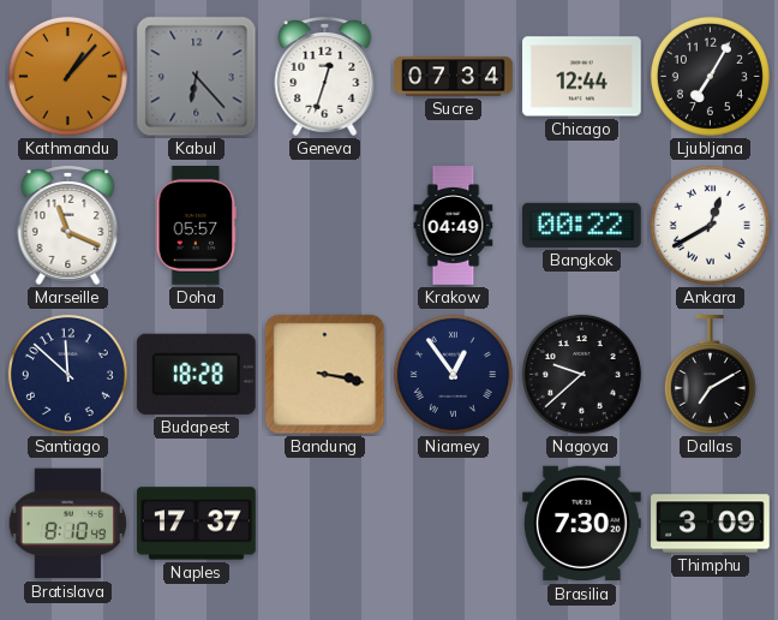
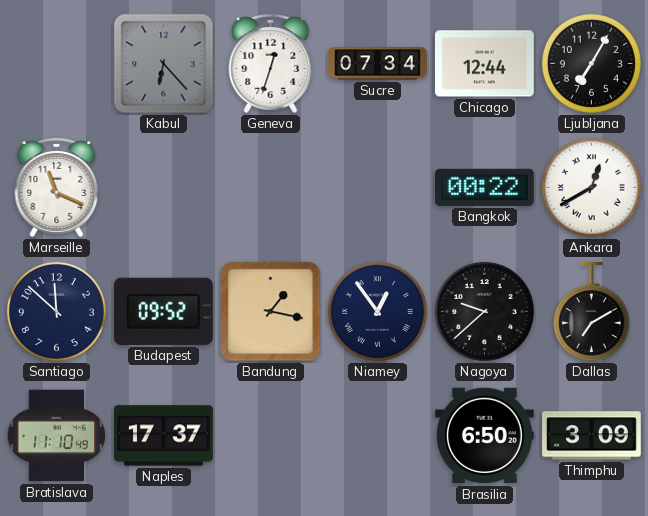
Kathmandu: 1:07 -> none
Doha: 05:57 -> none
Krakow: 04:49 -> none
Budapest: 18:28 -> 09:52
Bandung: 3:17 -> 1:17
Bratislava: 8:10 -> 11:10
Brasilia: 7:30 -> 6:50
